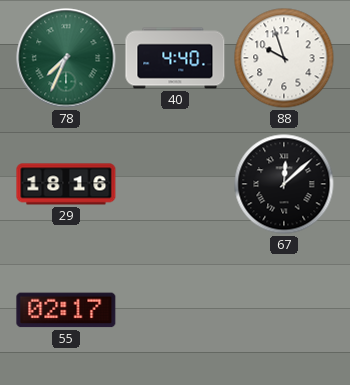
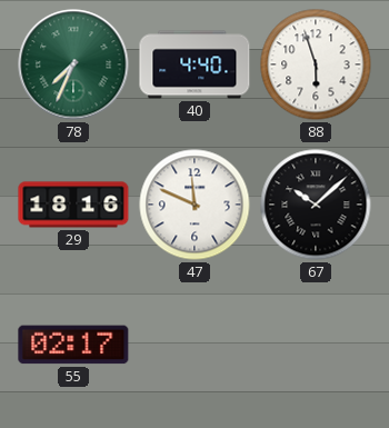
88: 9:57 -> 5:57
47: none -> 11:49
67: 12:08 -> 10:08
